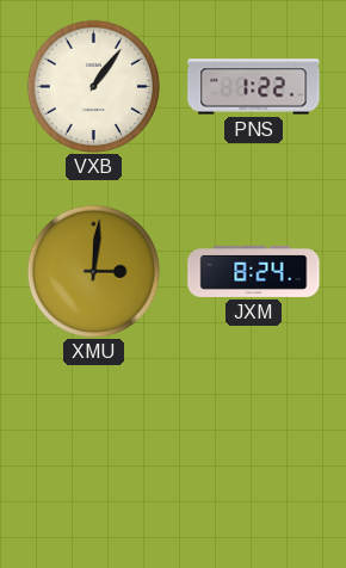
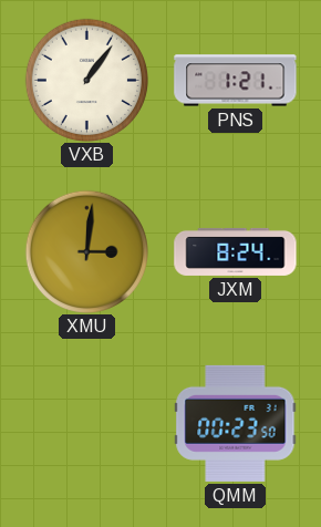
PNS: 1:22 -> 1:21
QMM: none -> 00:23
